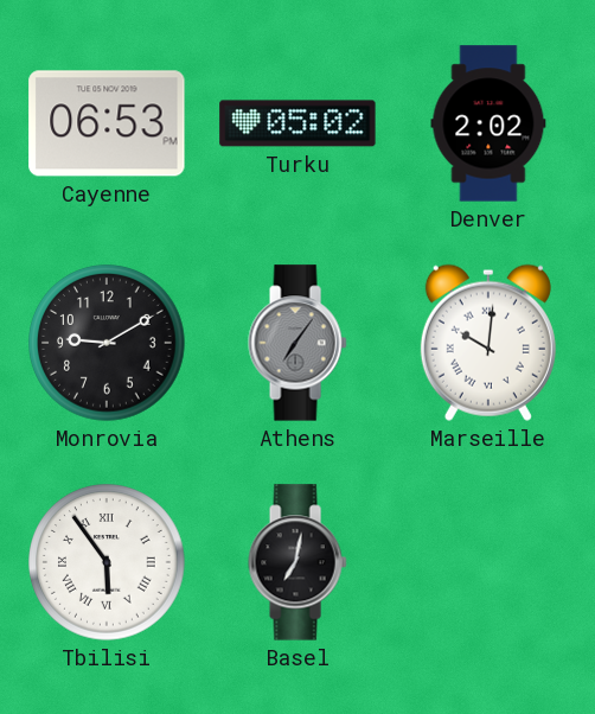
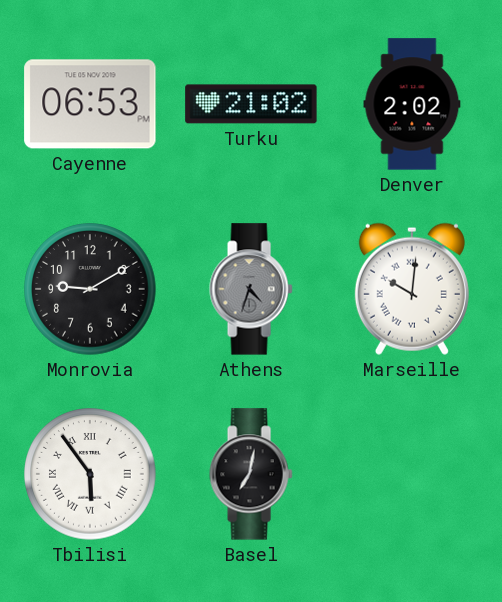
Turku: 05:02 -> 21:02
Athens: 7:06 -> 4:33
